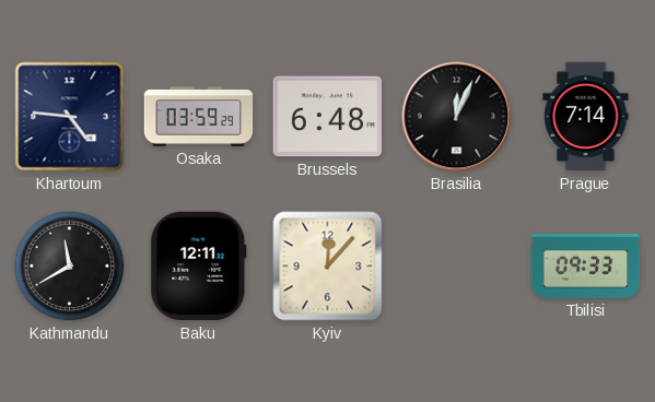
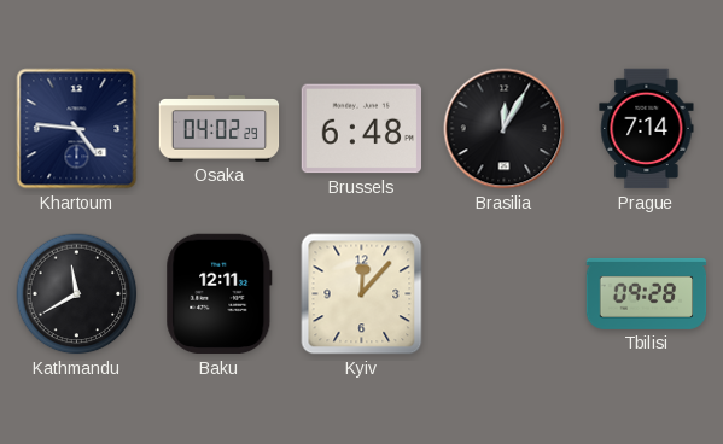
Osaka: 03:59 -> 04:02
Brasilia: 12:04 -> 12:05
Tbilisi: 09:33 -> 09:28
